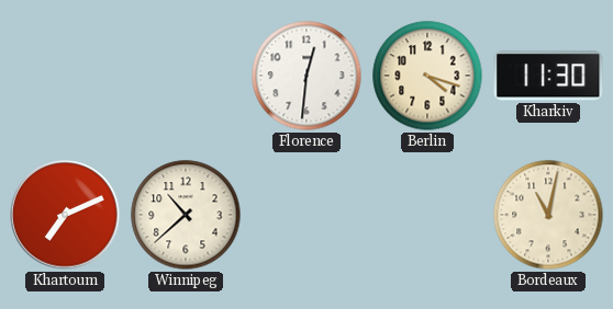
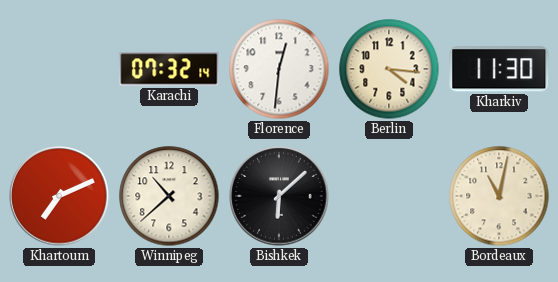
Karachi: none -> 07:32
Berlin: 4:18 -> 4:16
Bishkek: none -> 6:08
